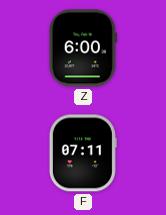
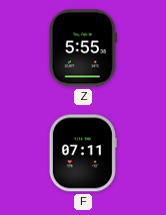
Z: 6:00 -> 5:55
